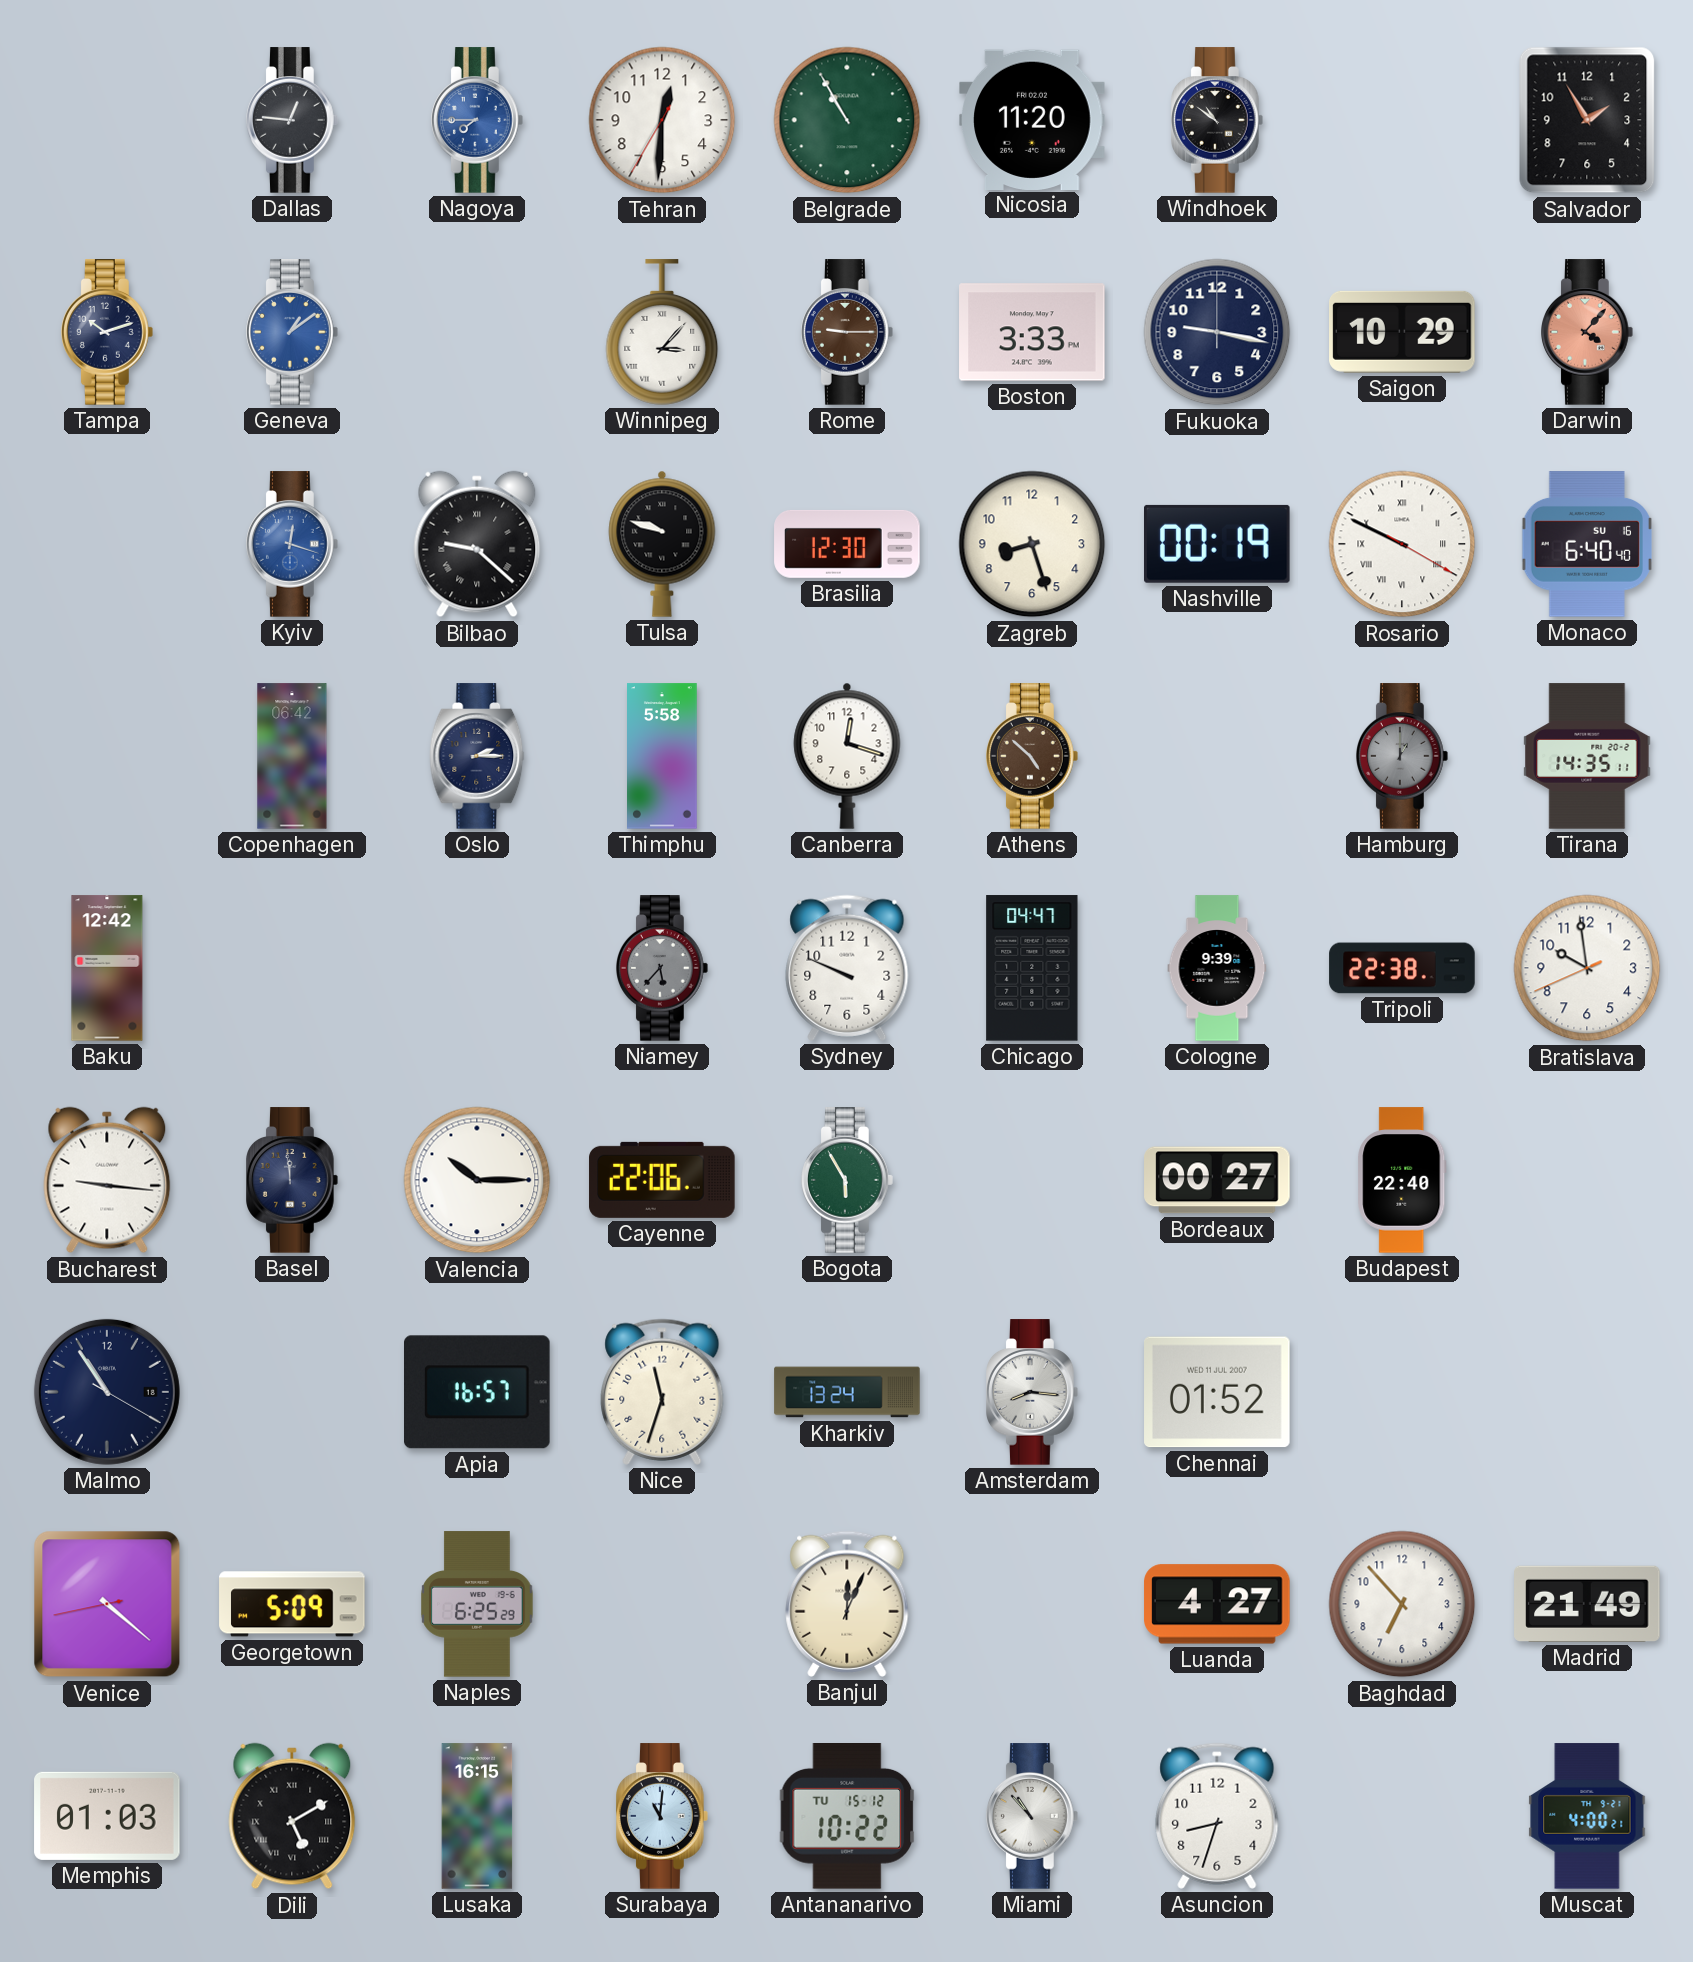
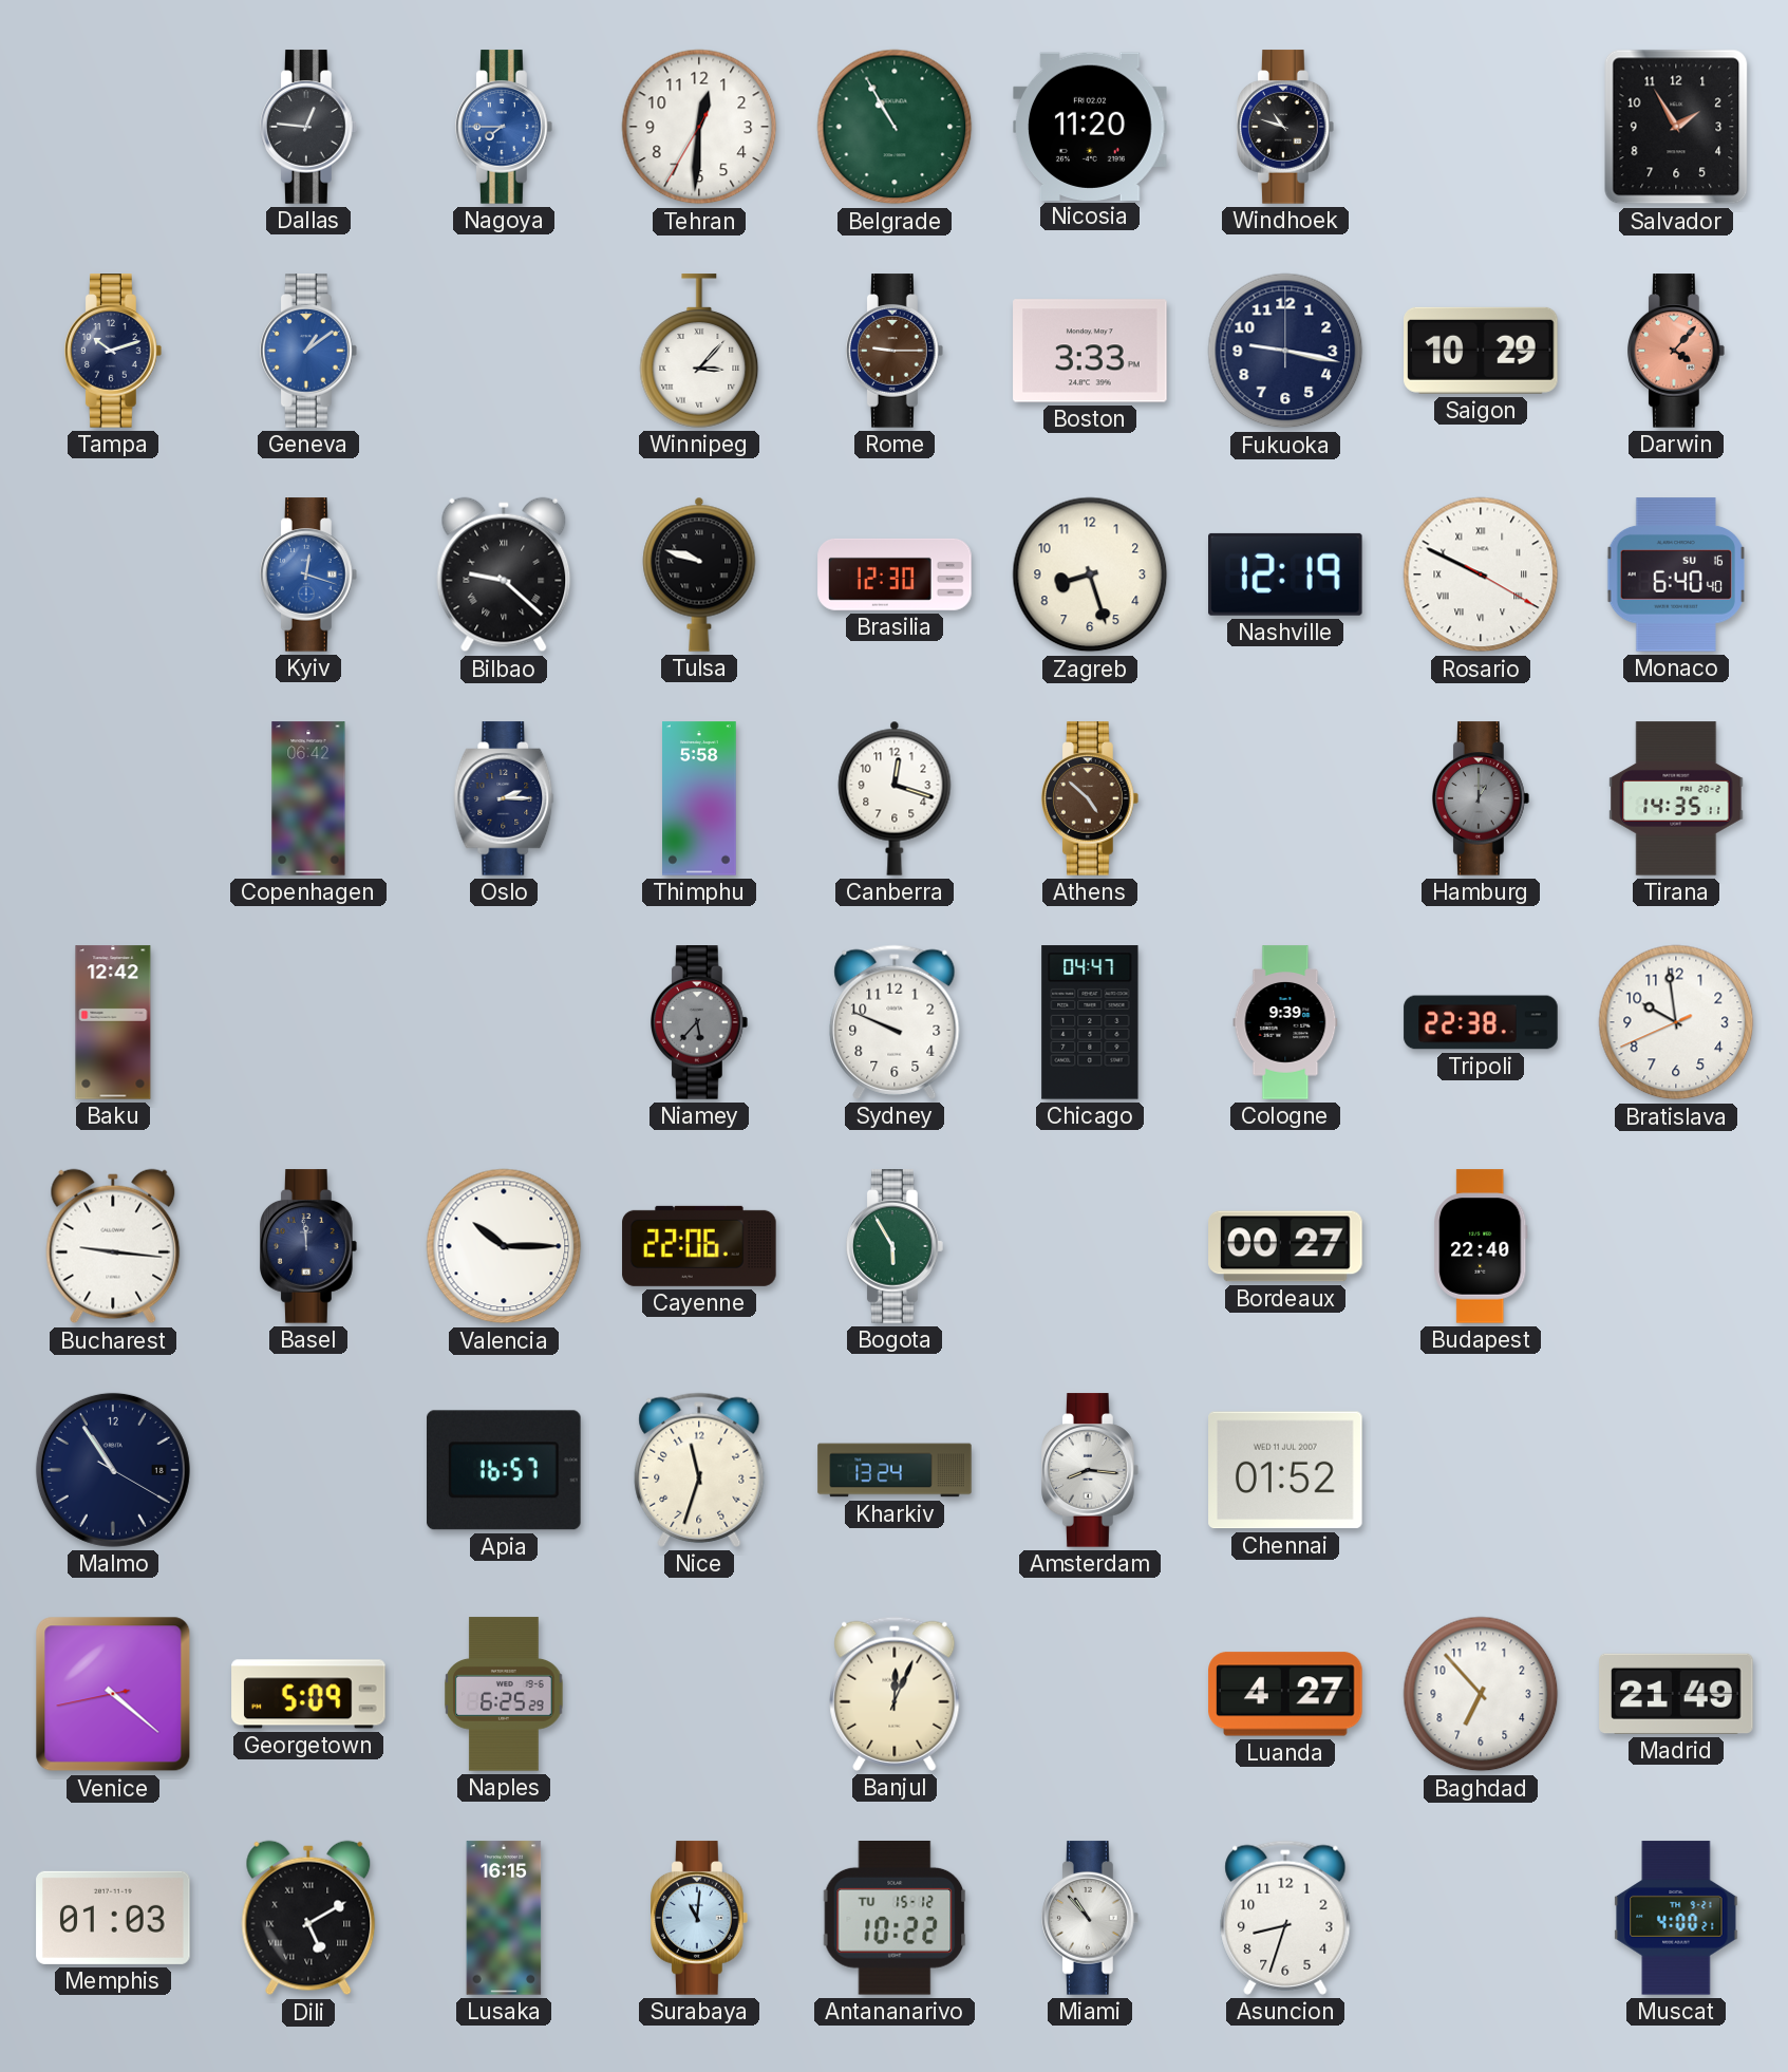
Windhoek: 10:51 -> 10:48
Nashville: 00:19 -> 12:19
